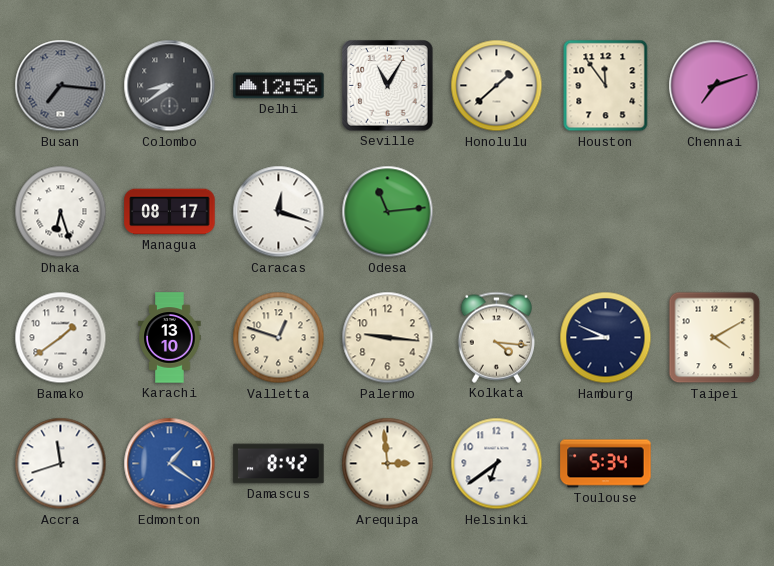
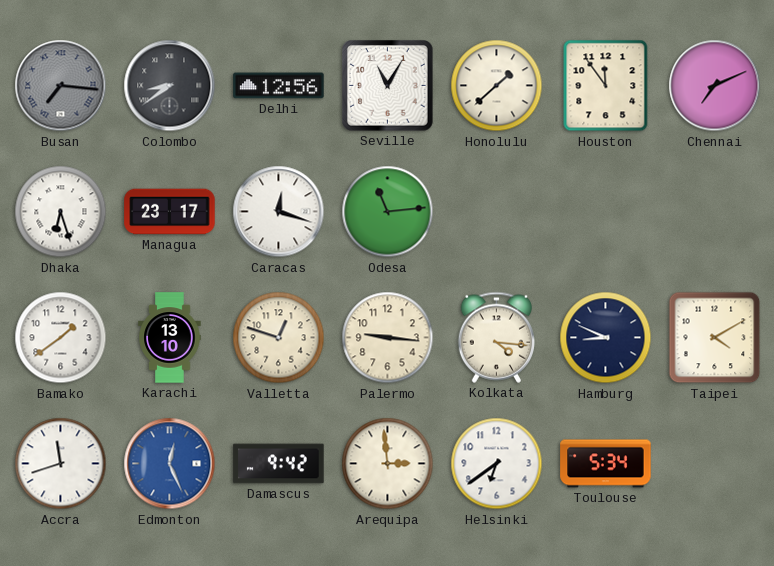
Chennai: 7:12 -> 7:11
Managua: 08:17 -> 23:17
Edmonton: 1:21 -> 12:26
Damascus: 8:42 -> 9:42
